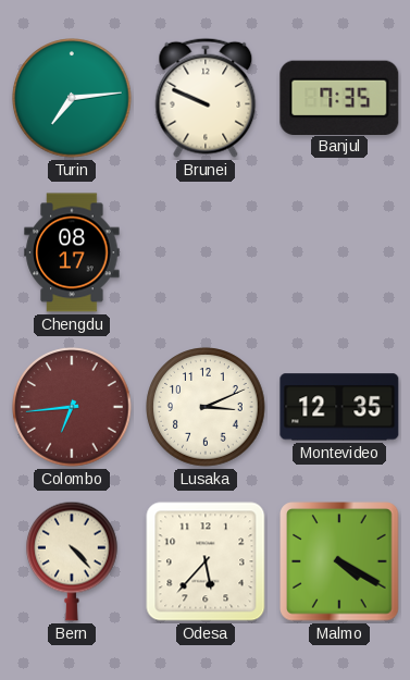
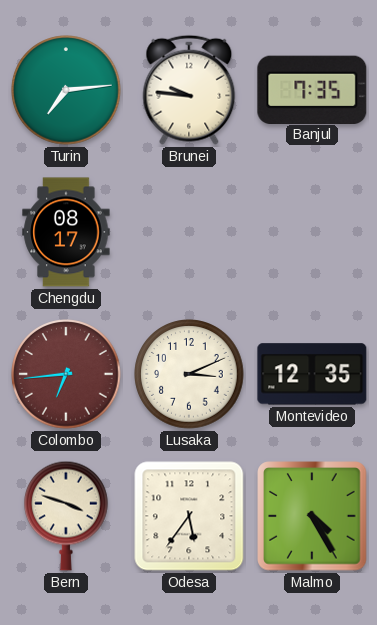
Brunei: 9:49 -> 9:46
Bern: 4:23 -> 3:48
Odesa: 5:37 -> 5:36
Malmo: 4:20 -> 4:25
